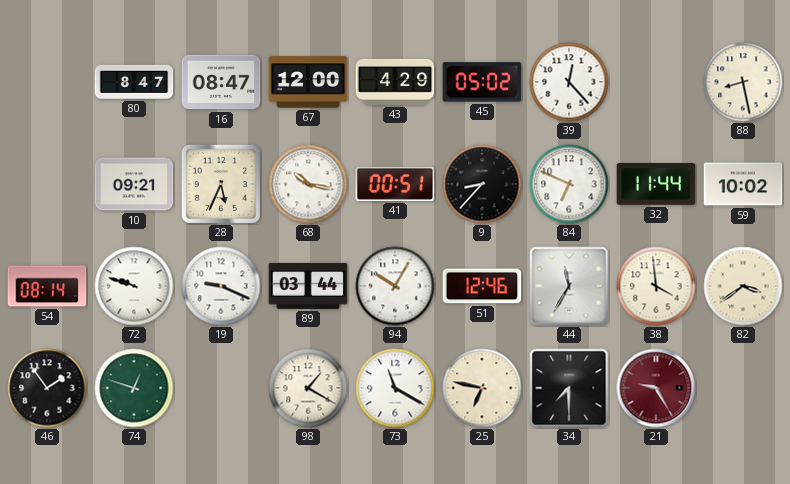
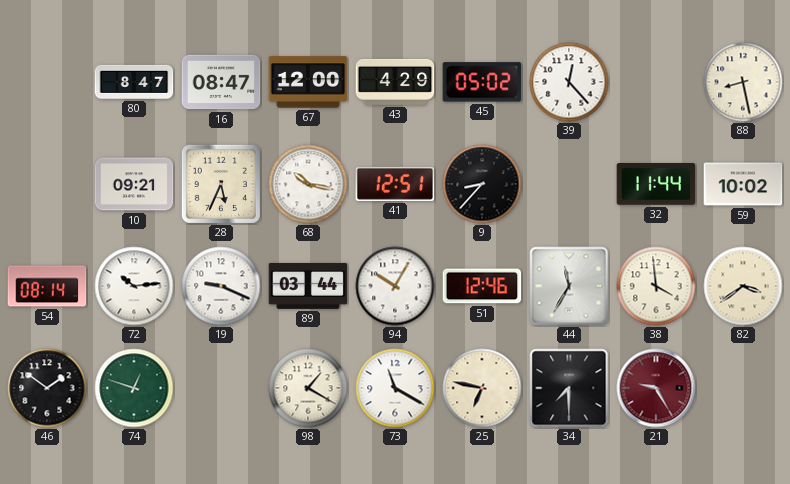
41: 00:51 -> 12:51
84: 6:49 -> none
72: 9:48 -> 10:14
46: 1:54 -> 1:51
